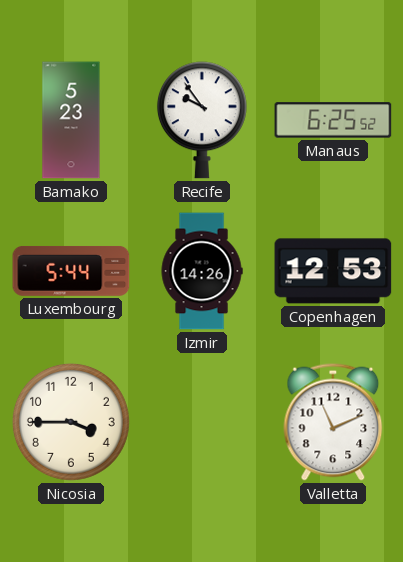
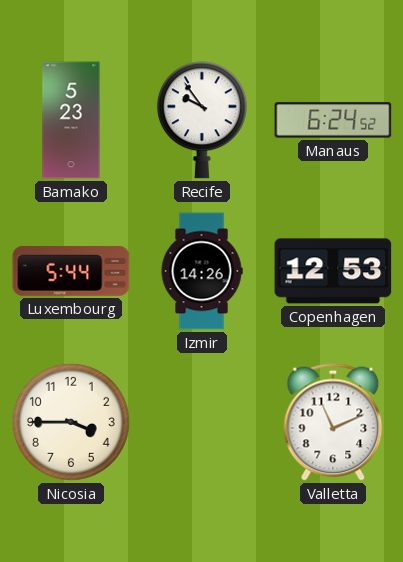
Manaus: 6:25 -> 6:24
